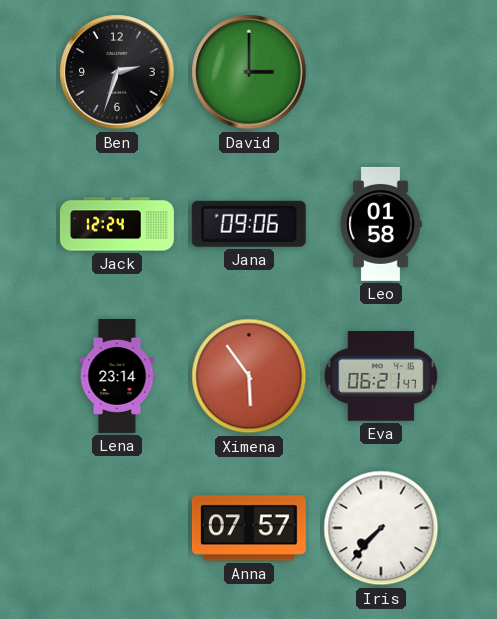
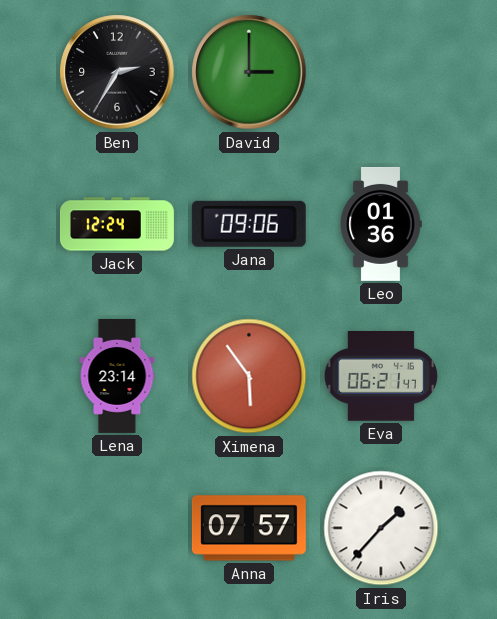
Ben: 2:33 -> 2:35
Leo: 01:58 -> 01:36
Iris: 7:37 -> 1:37
